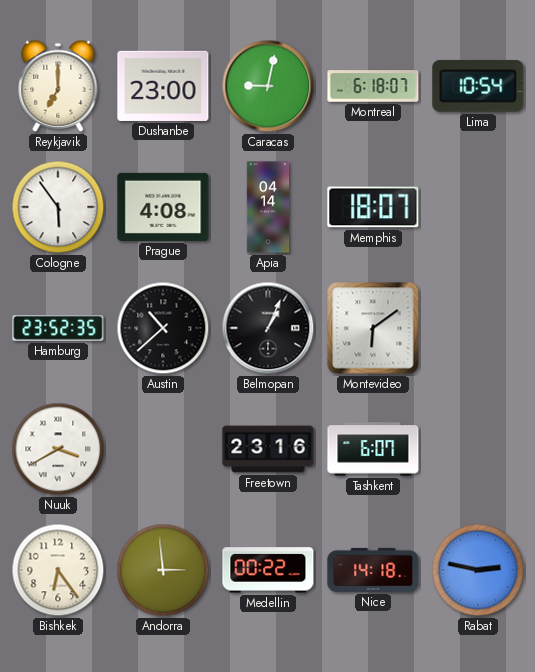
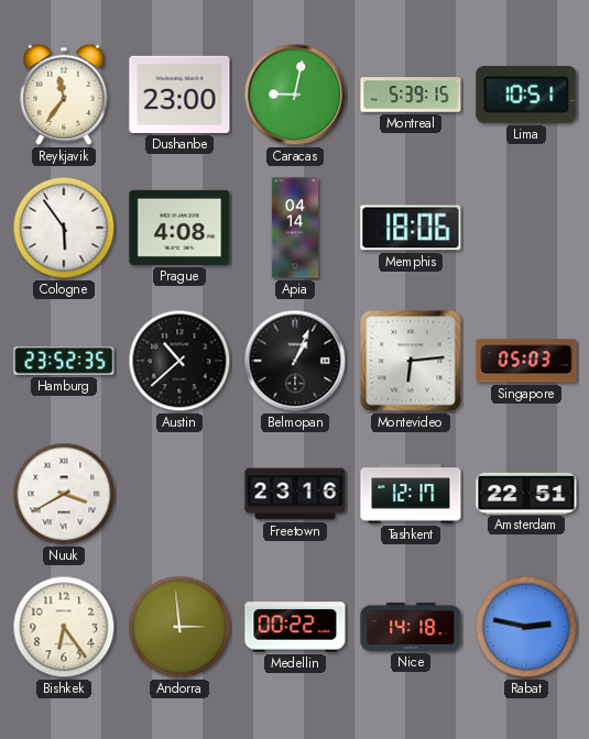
Reykjavik: 7:00 -> 11:36
Montreal: 6:18 -> 5:39
Lima: 10:54 -> 10:51
Memphis: 18:07 -> 18:06
Montevideo: 6:09 -> 6:14
Singapore: none -> 05:03
Tashkent: 6:07 -> 12:17
Amsterdam: none -> 22:51
